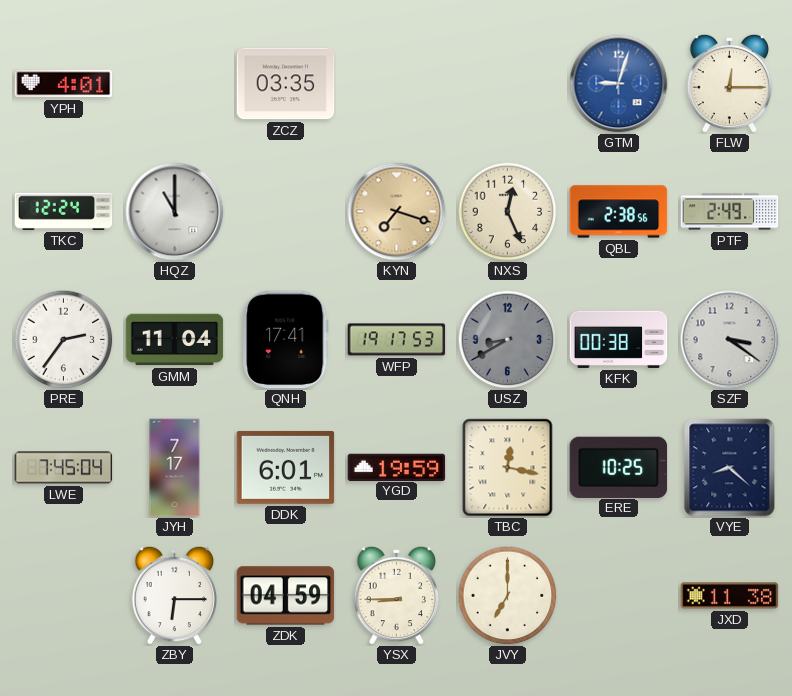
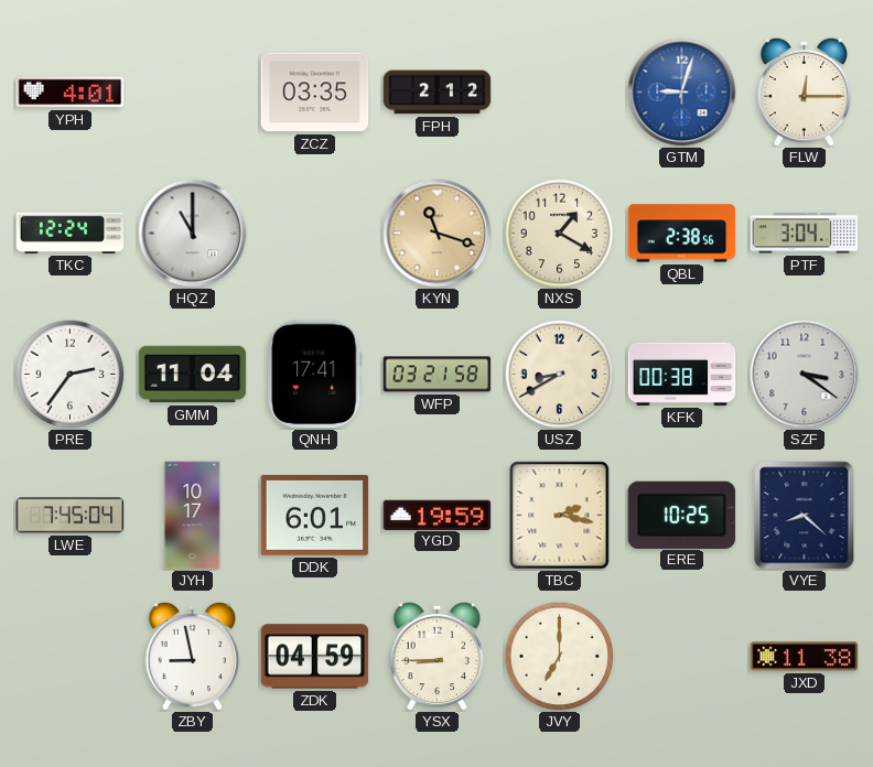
FPH: none -> 2:12
KYN: 7:18 -> 11:18
NXS: 12:26 -> 1:20
PTF: 2:49 -> 3:04
WFP: 19:17 -> 03:21
USZ dial: grey -> cream
JYH: 7:17 -> 10:17
TBC: 12:17 -> 2:17
ZBY: 6:15 -> 8:58
